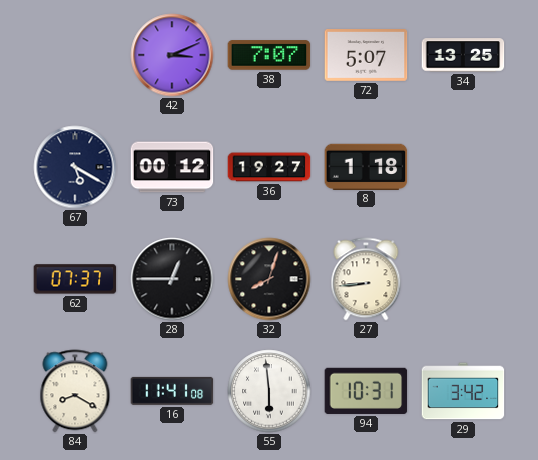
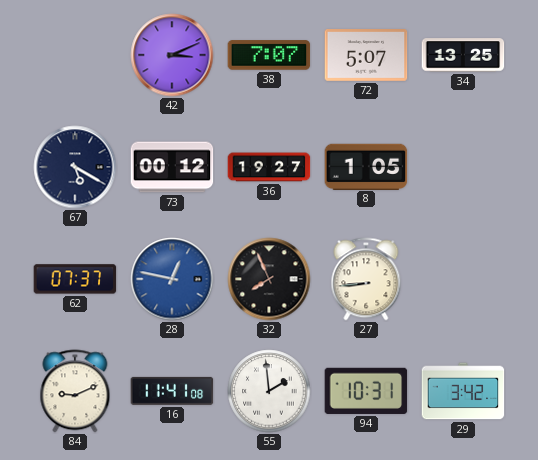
8: 1:18 -> 1:05
28: 12:45 -> 12:47
28 dial: black -> blue
32: 8:03 -> 7:56
84: 8:20 -> 9:11
55: 5:59 -> 1:59
